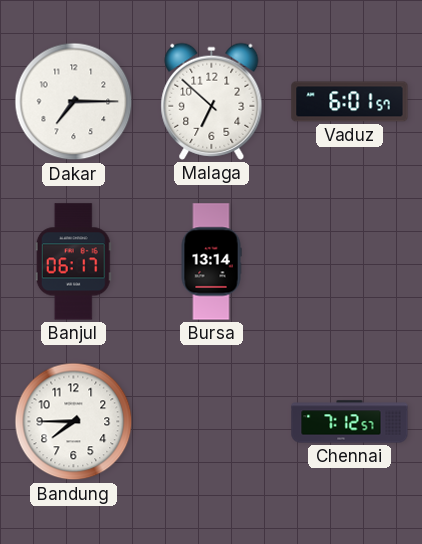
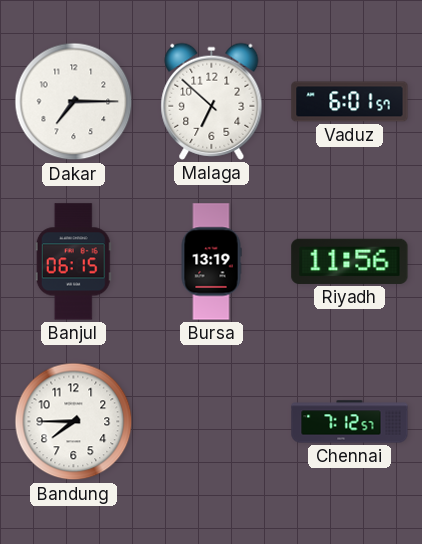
Banjul: 06:17 -> 06:15
Bursa: 13:14 -> 13:19
Riyadh: none -> 11:56
